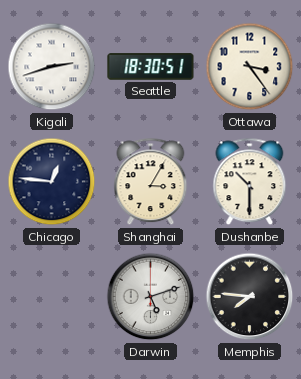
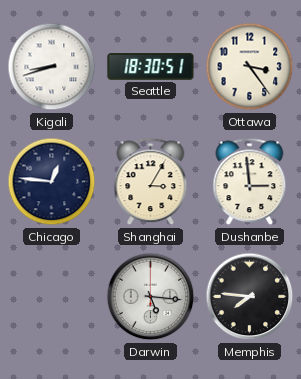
Kigali: 2:42 -> 8:42
Dushanbe: 10:30 -> 2:59
Darwin: 5:12 -> 5:16
